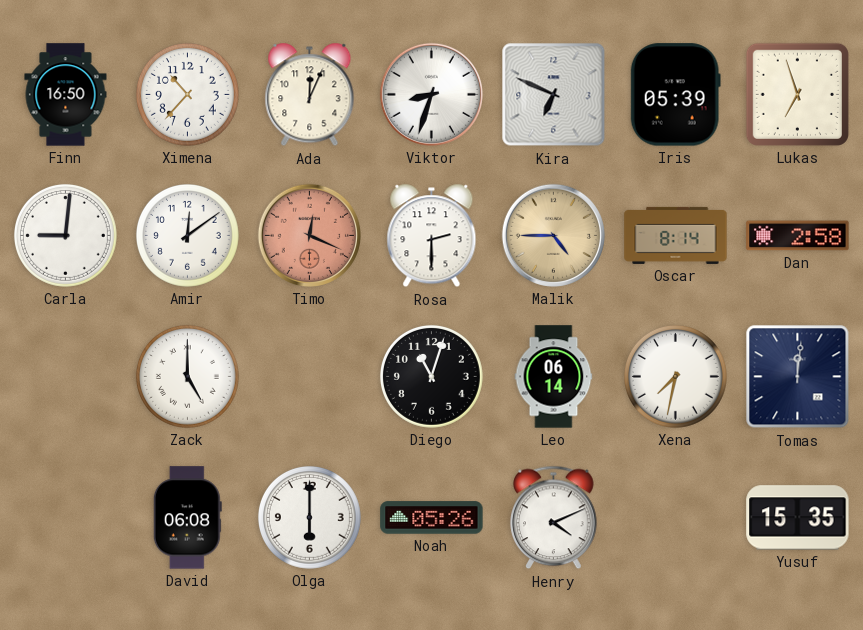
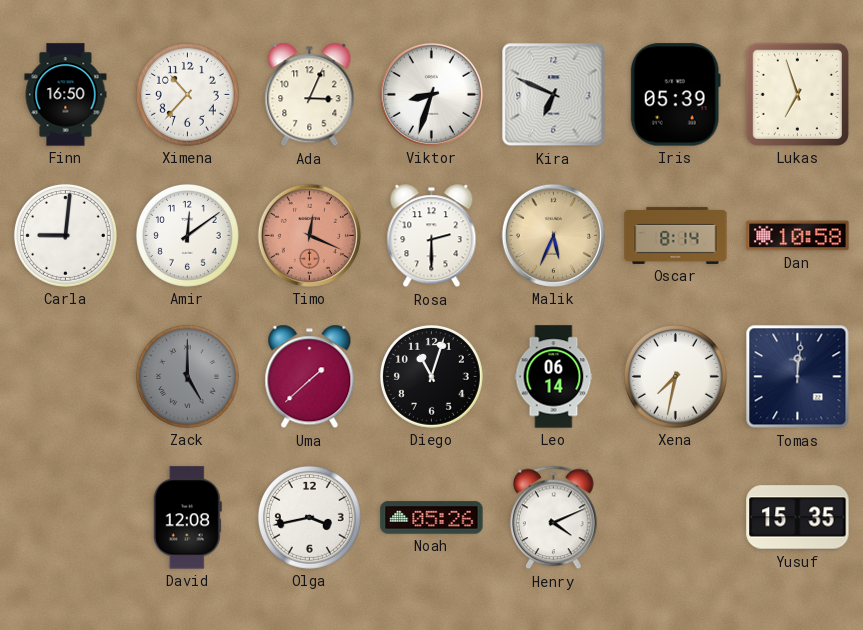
Ada: 12:04 -> 3:04
Malik: 4:45 -> 5:34
Dan: 2:58 -> 10:58
Zack dial: white -> grey
Uma: none -> 1:38
David: 06:08 -> 12:08
Olga: 6:00 -> 3:43
